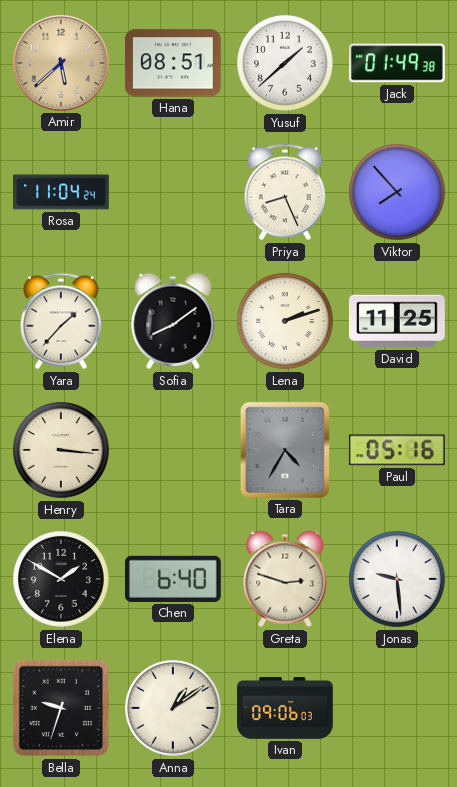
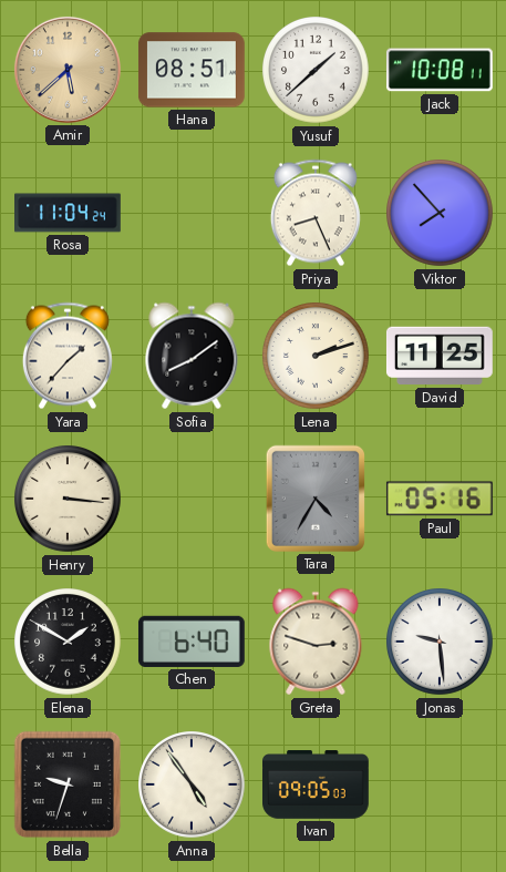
Jack: 01:49 -> 10:08
Anna: 1:09 -> 4:54
Ivan: 09:06 -> 09:05
